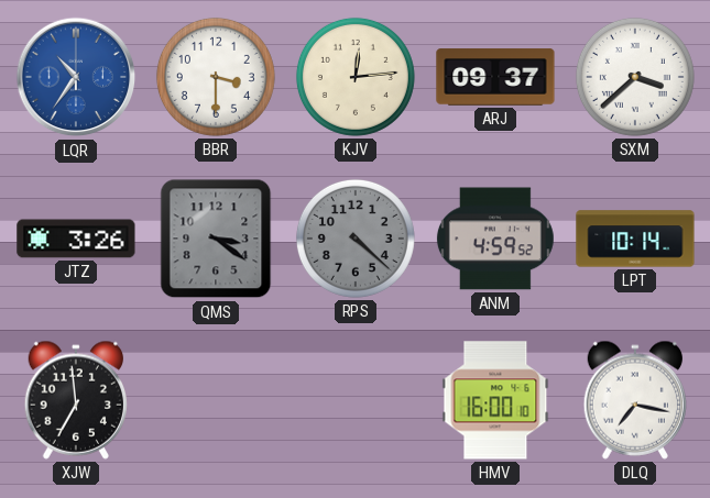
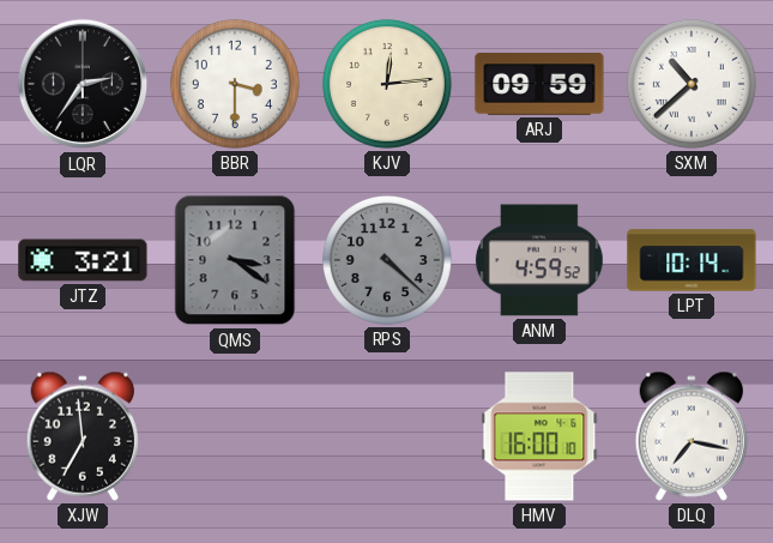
LQR: 10:36 -> 2:36
LQR dial: blue -> black
ARJ: 09:37 -> 09:59
SXM: 3:38 -> 10:38
JTZ: 3:26 -> 3:21
